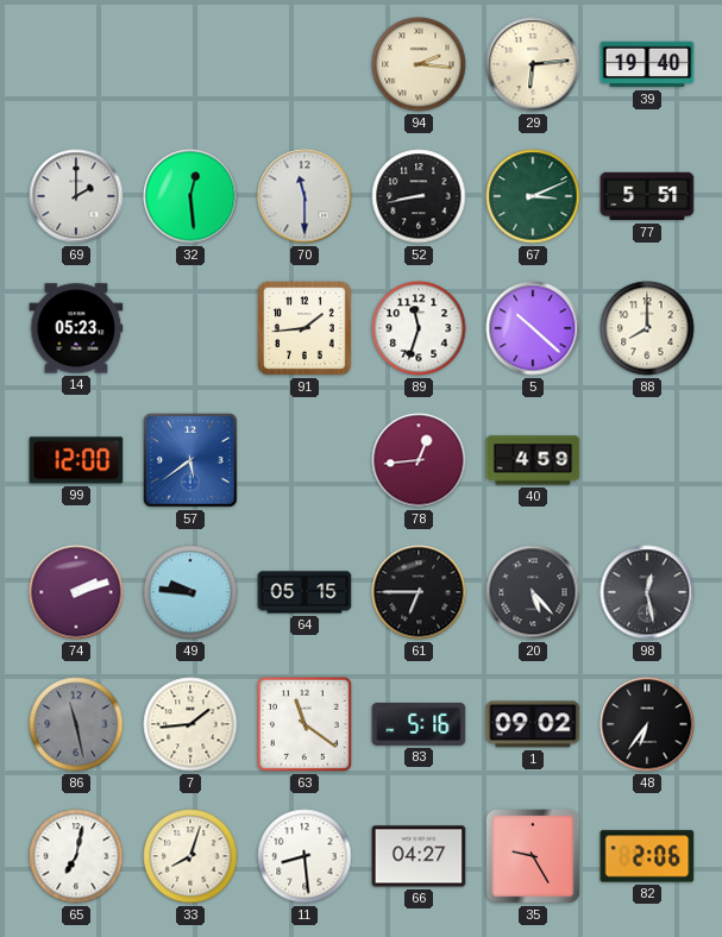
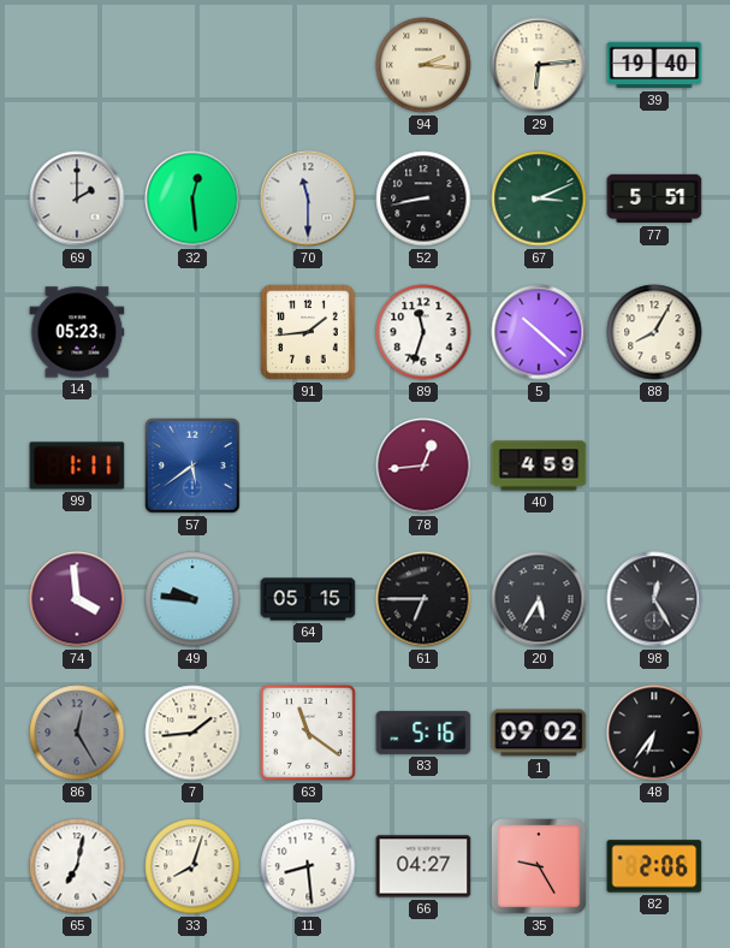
88: 8:00 -> 8:05
99: 12:00 -> 1:11
74: 2:12 -> 3:59
20: 5:23 -> 5:35
98: 12:28 -> 12:25
86: 11:28 -> 12:25
